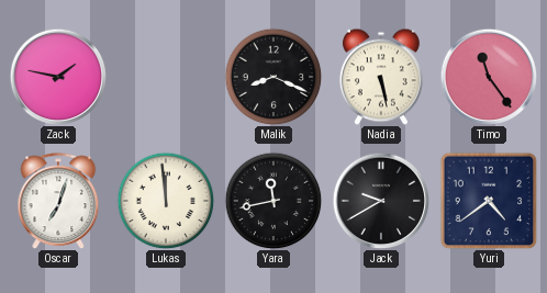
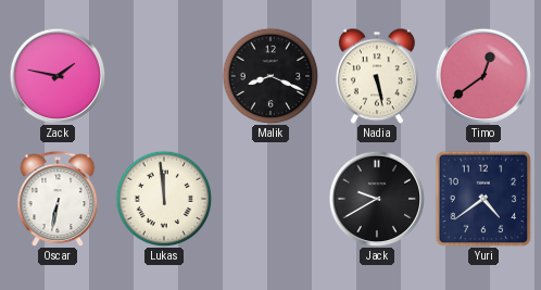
Timo: 11:24 -> 12:39
Oscar: 7:03 -> 6:32
Yara: 11:43 -> none
